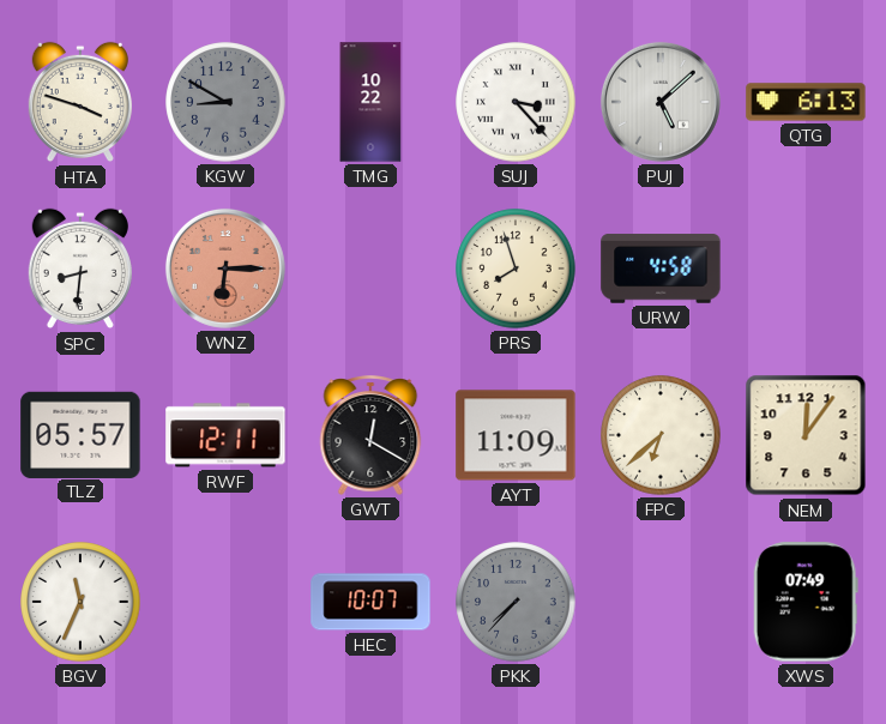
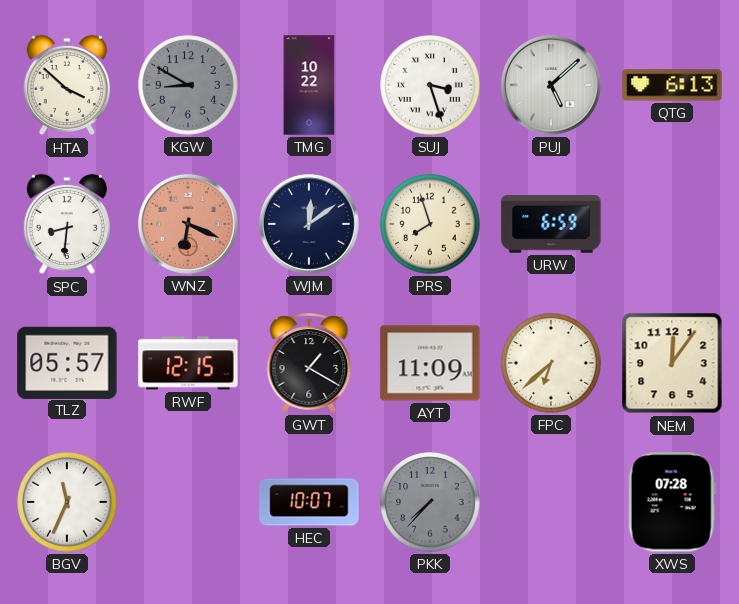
HTA: 3:48 -> 3:52
SUJ: 3:23 -> 3:27
WNZ: 6:15 -> 6:19
WJM: none -> 12:09
URW: 4:58 -> 6:59
RWF: 12:11 -> 12:15
GWT: 12:20 -> 1:20
XWS: 07:49 -> 07:28
